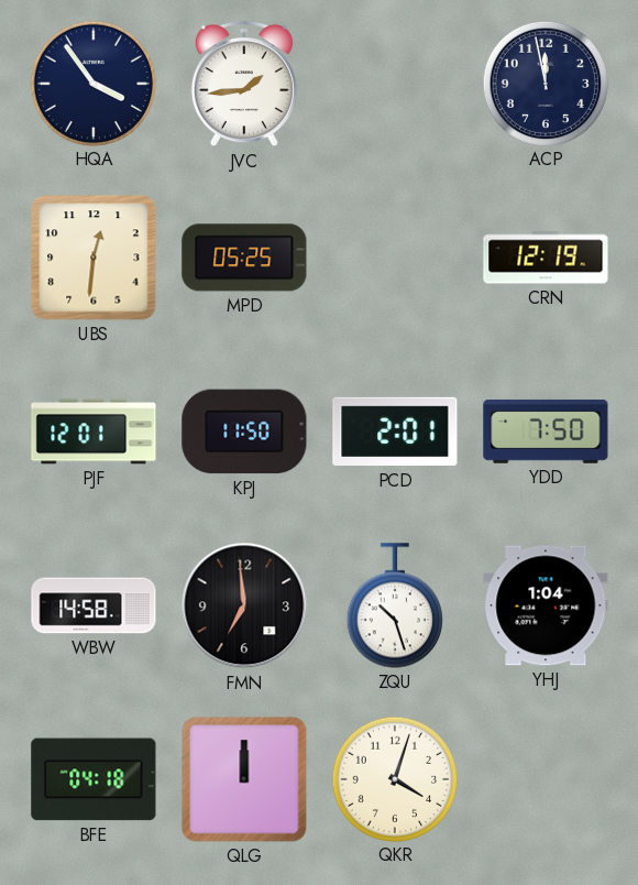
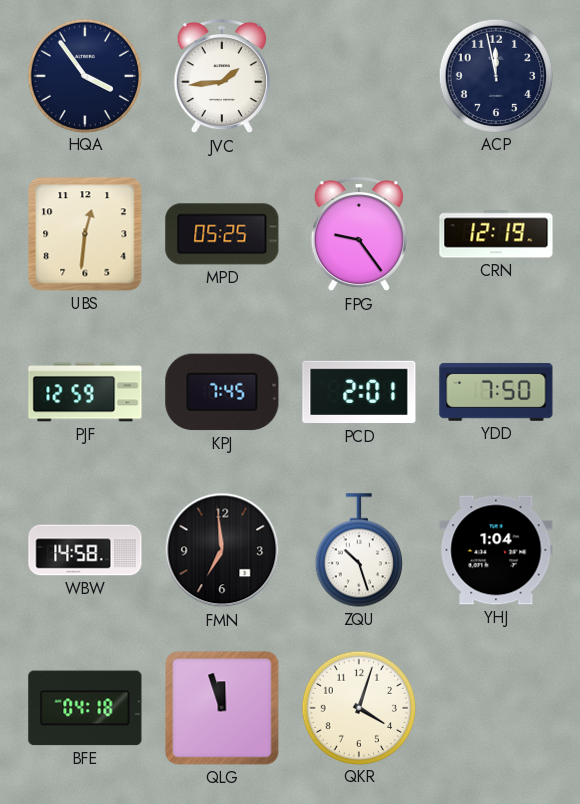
FPG: none -> 9:24
PJF: 12:01 -> 12:59
KPJ: 11:50 -> 7:45
QLG: 12:00 -> 11:57
